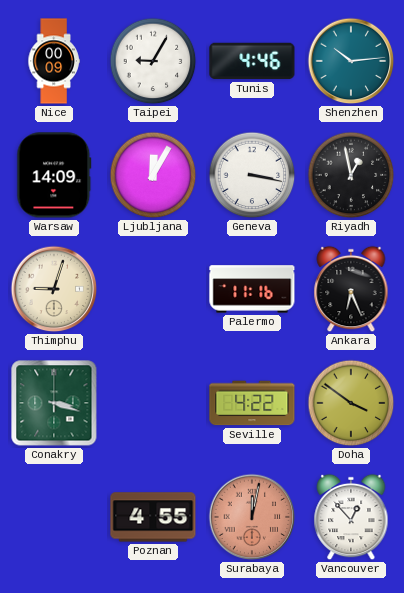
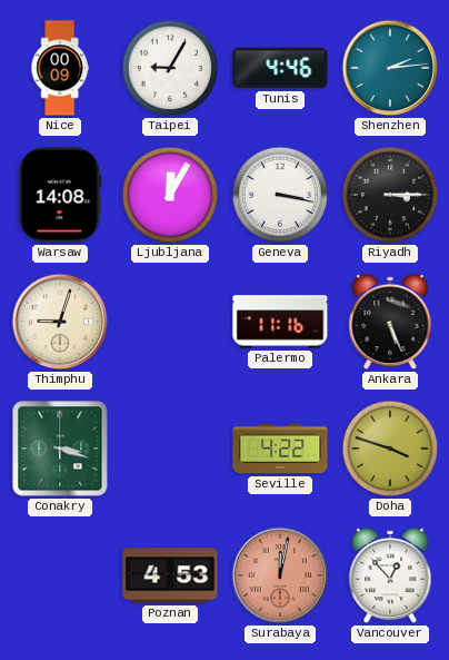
Shenzhen: 10:14 -> 2:14
Warsaw: 14:09 -> 14:08
Riyadh: 12:58 -> 3:15
Ankara: 6:26 -> 5:26
Doha: 3:51 -> 3:48
Poznan: 4:55 -> 4:53
